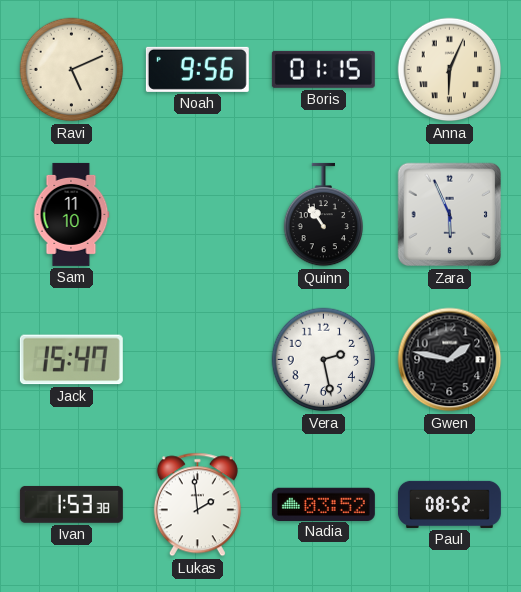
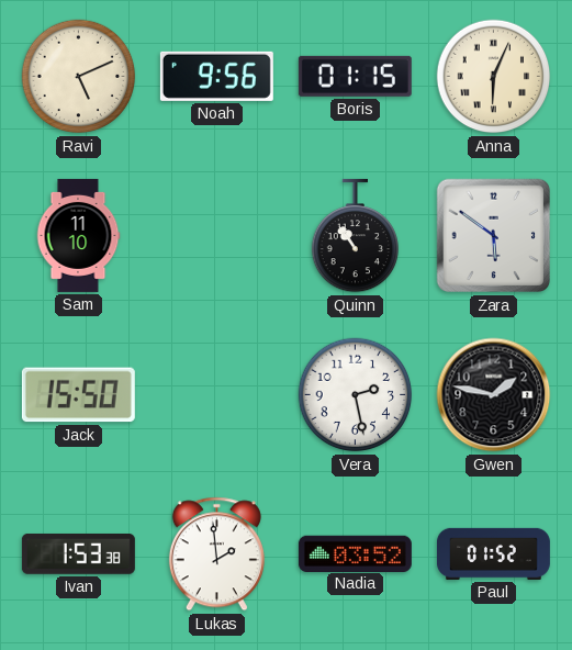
Zara: 5:56 -> 5:51
Jack: 15:47 -> 15:50
Paul: 08:52 -> 01:52
